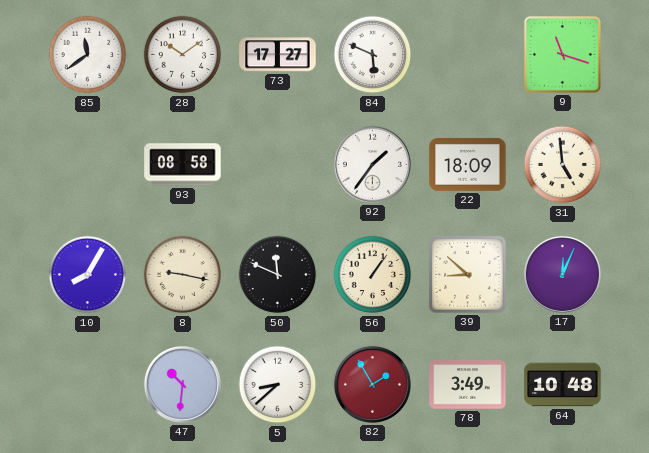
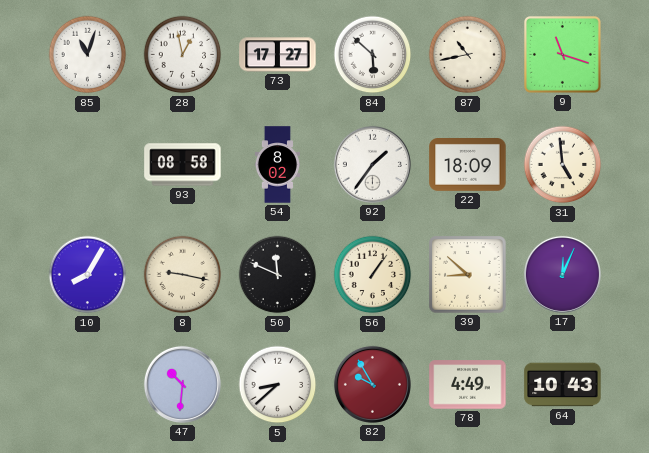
85: 11:39 -> 11:03
28: 10:09 -> 12:58
84: 5:49 -> 5:52
87: none -> 10:43
54: none -> 8:02
82: 1:55 -> 9:55
78: 3:49 -> 4:49
64: 10:48 -> 10:43
